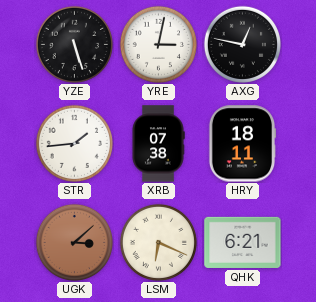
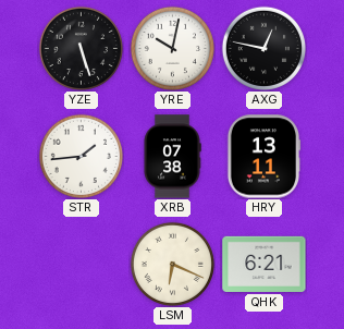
YRE: 3:02 -> 10:02
HRY: 18:11 -> 13:11
UGK: 3:08 -> none
